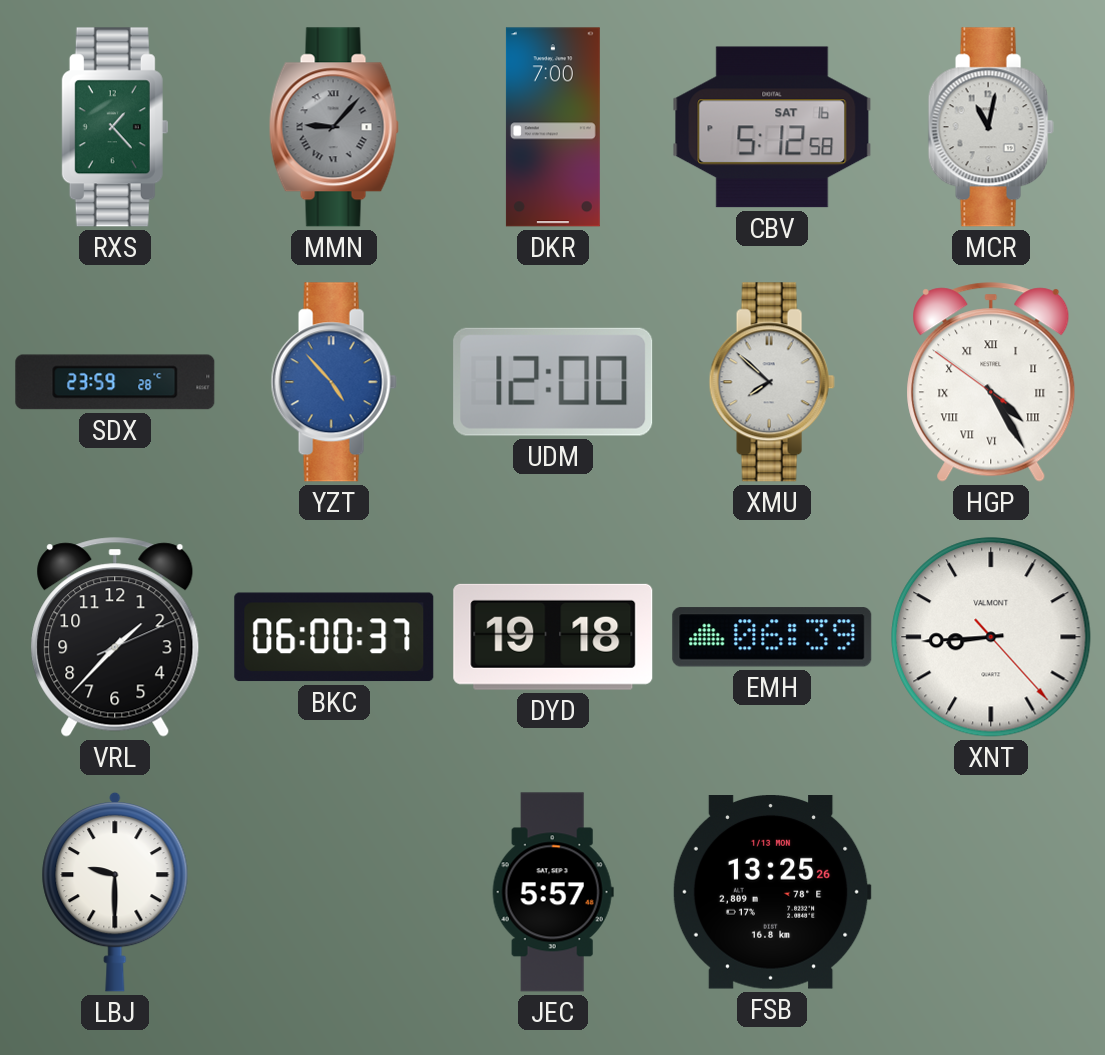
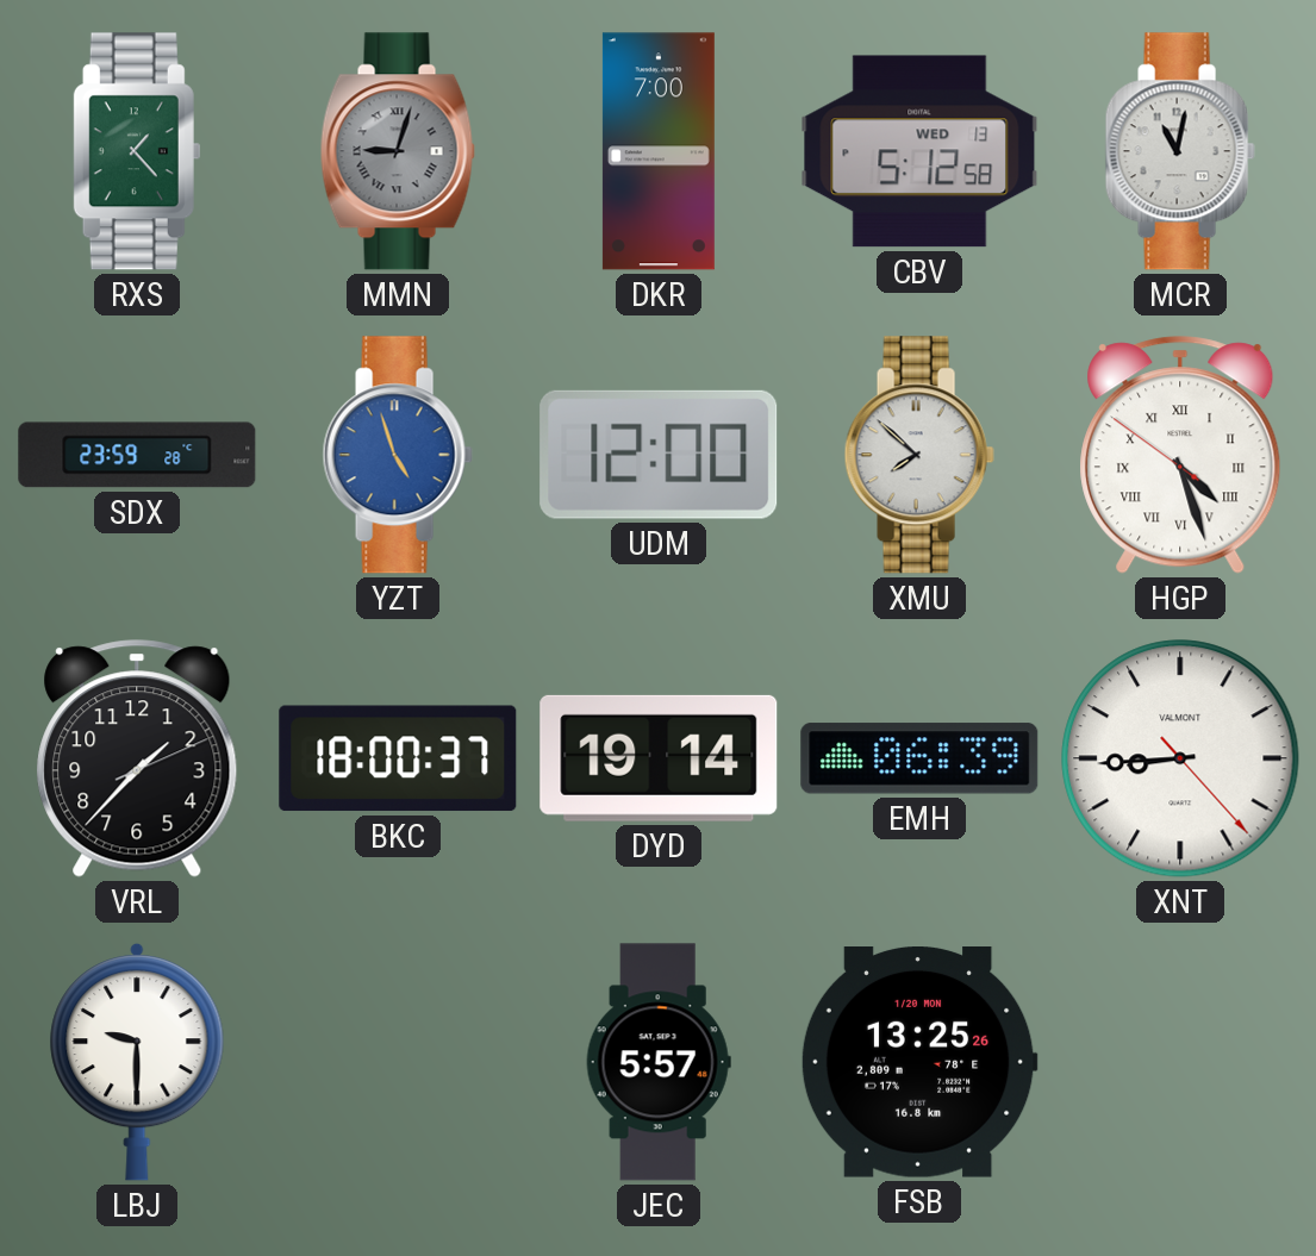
MMN: 9:07 -> 9:03
CBV date: SAT 16 -> WED 13
YZT: 4:53 -> 4:57
HGP: 4:24 -> 4:26
BKC: 06:00 -> 18:00
DYD: 19:18 -> 19:14
FSB date: 1/13 MON -> 1/20 MON
